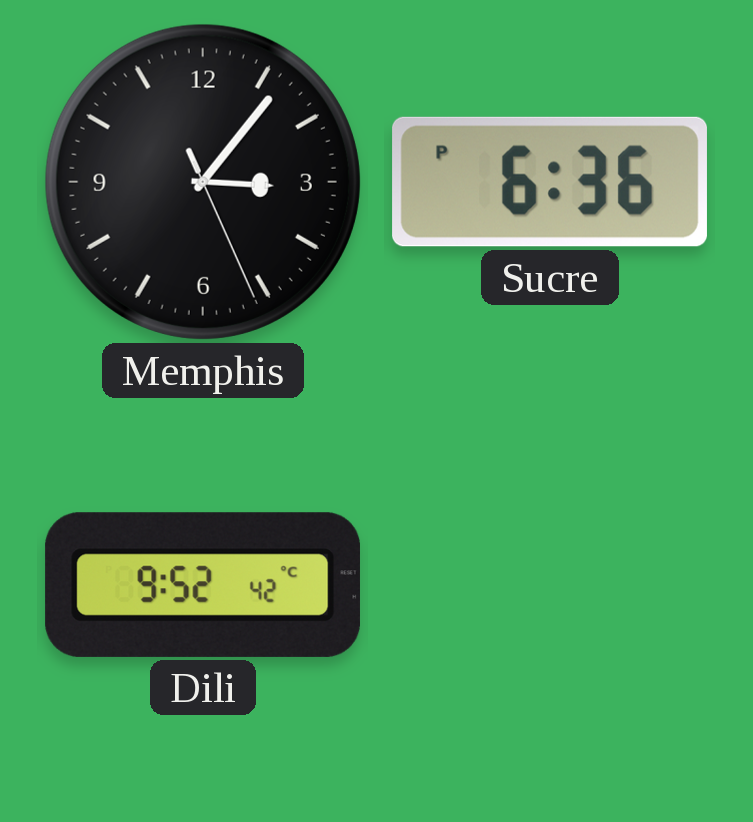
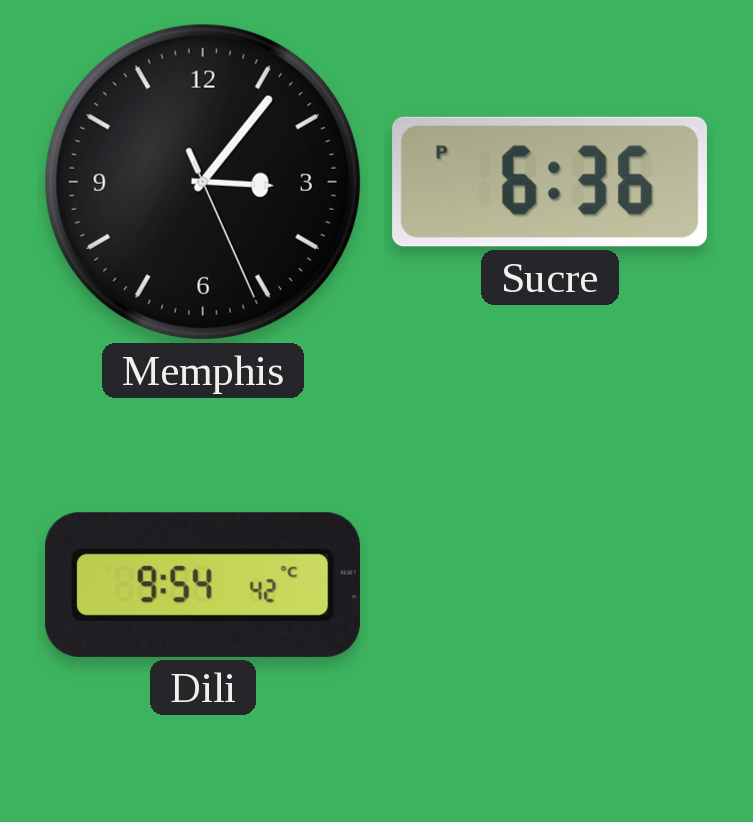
Dili: 9:52 -> 9:54
